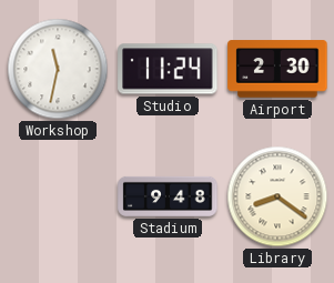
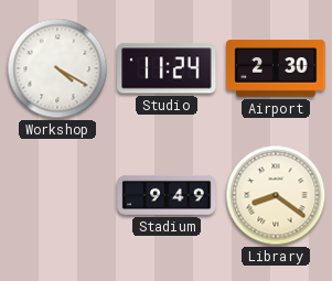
Workshop: 11:32 -> 4:20
Stadium: 9:48 -> 9:49
